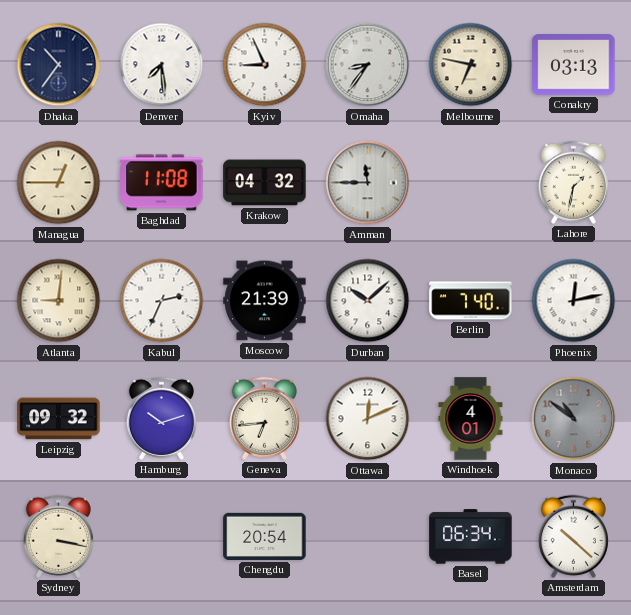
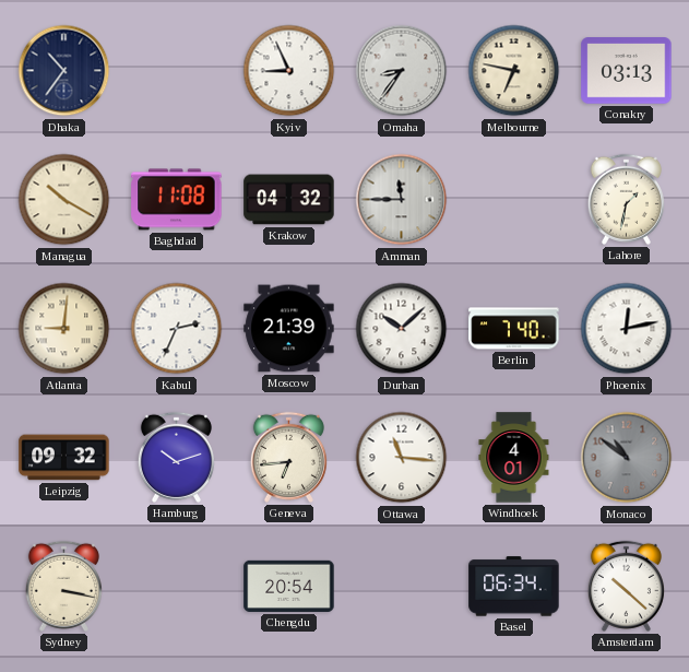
Denver: 7:29 -> none
Managua: 12:45 -> 10:20
Ottawa: 12:11 -> 11:16
